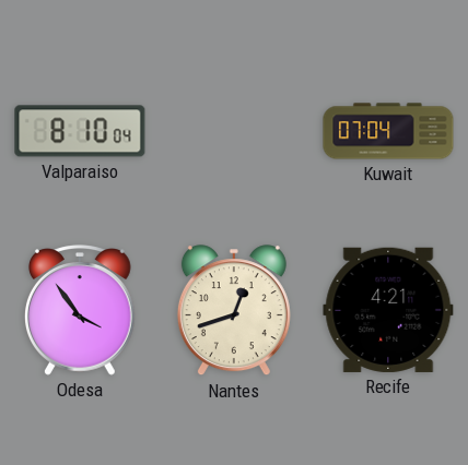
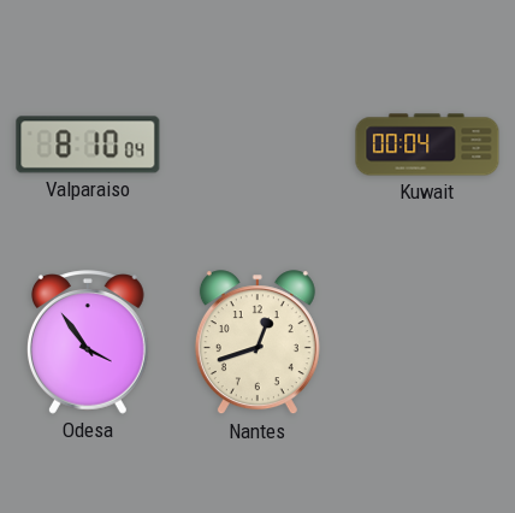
Kuwait: 07:04 -> 00:04
Recife: 4:21 -> none
